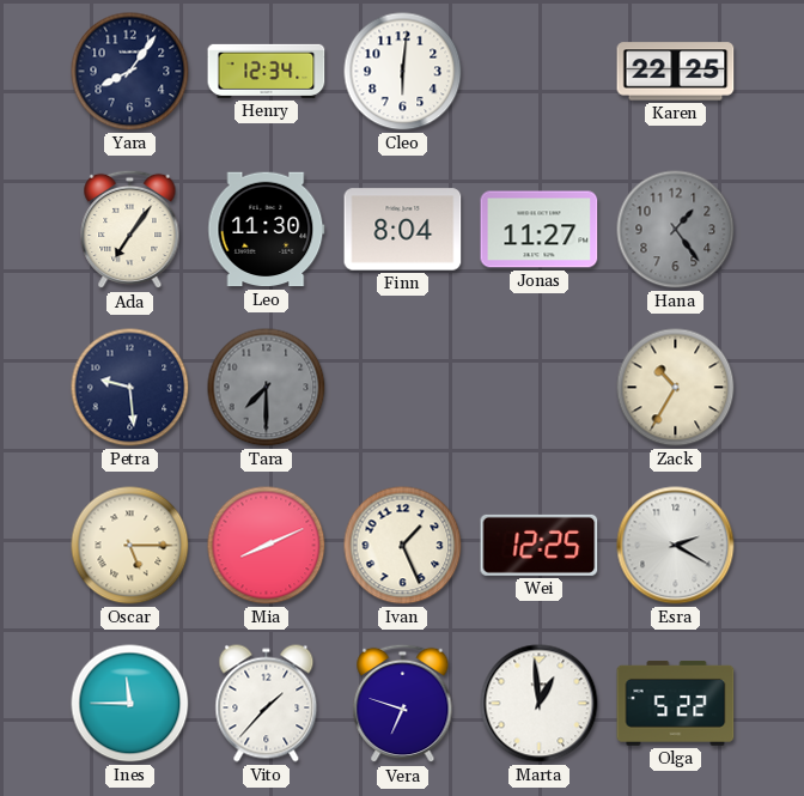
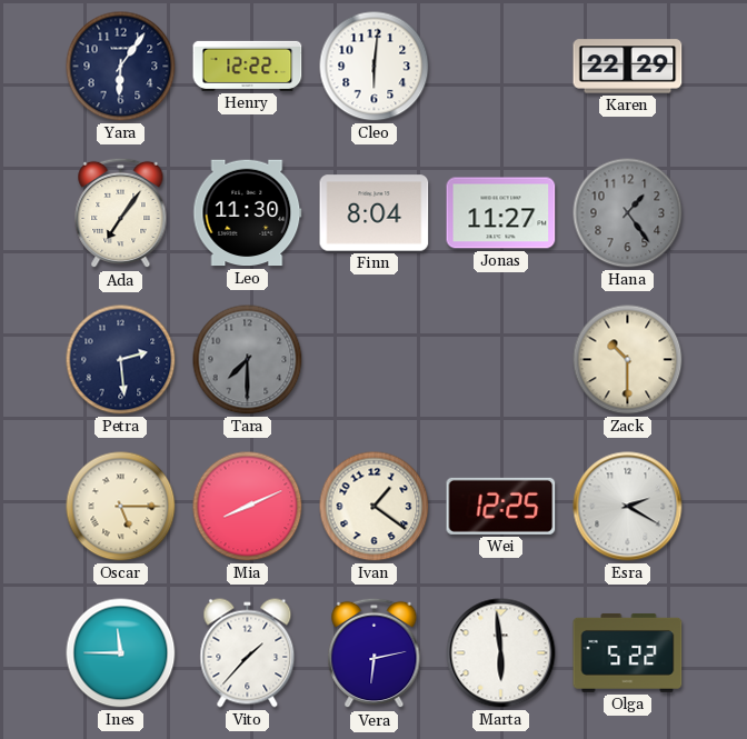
Yara: 8:06 -> 6:06
Henry: 12:34 -> 12:22
Karen: 22:25 -> 22:29
Petra: 9:29 -> 2:29
Zack: 10:35 -> 10:30
Ivan: 1:26 -> 1:21
Vera: 6:48 -> 6:13
Marta: 12:59 -> 5:59
